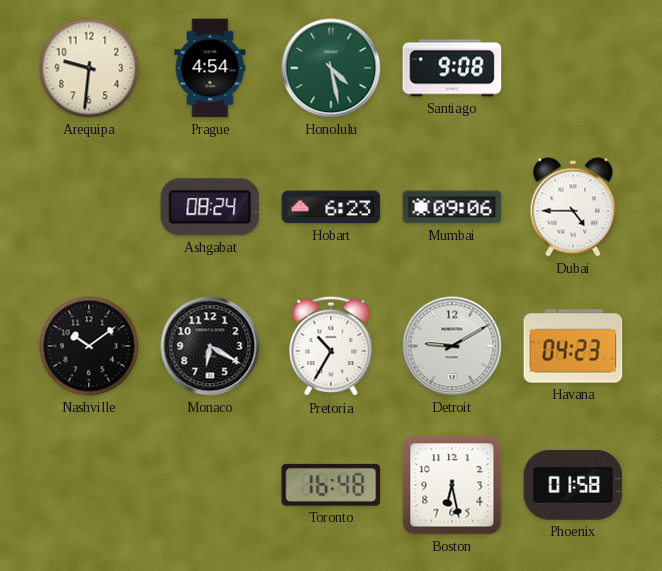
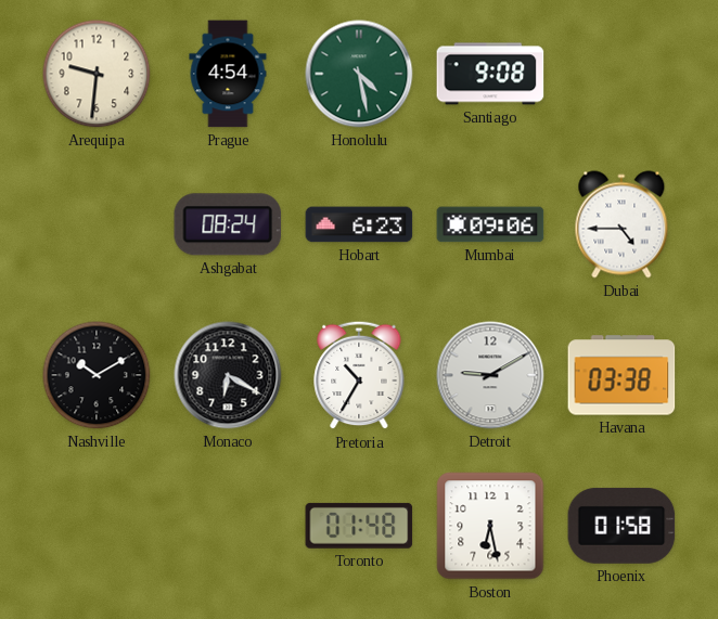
Nashville: 10:09 -> 10:10
Havana: 04:23 -> 03:38
Toronto: 16:48 -> 01:48
